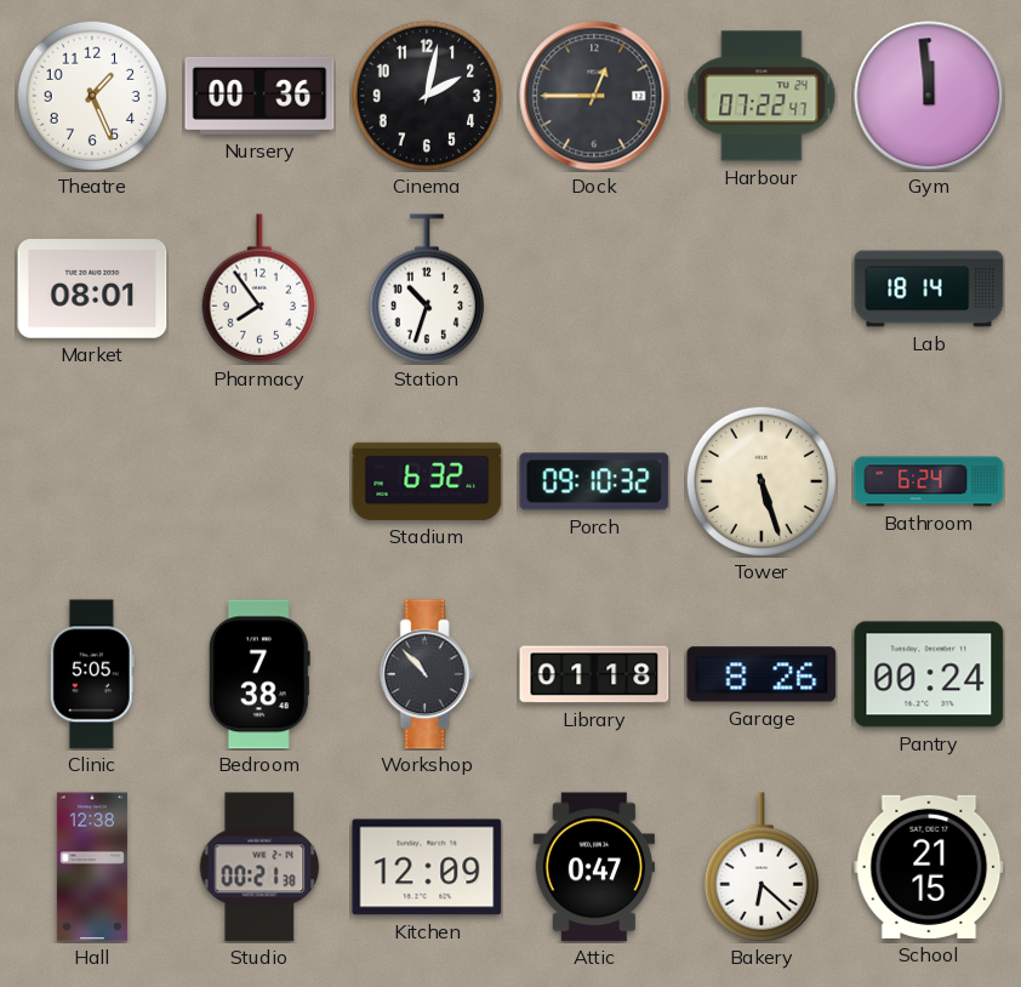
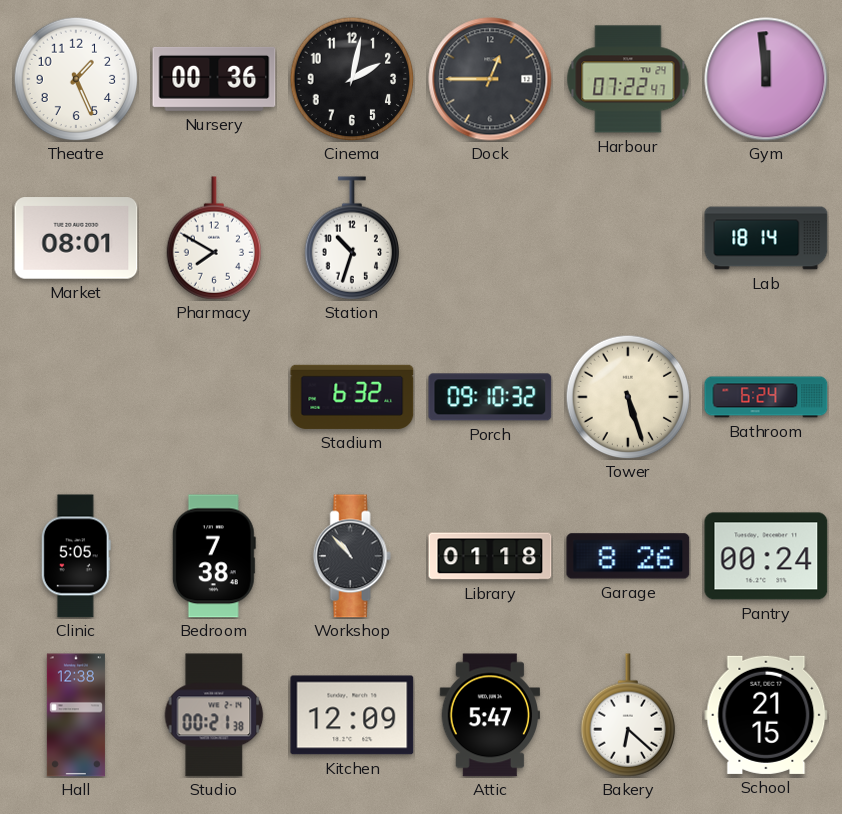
Pharmacy: 7:54 -> 7:50
Attic: 0:47 -> 5:47
